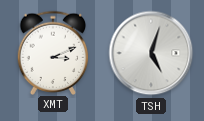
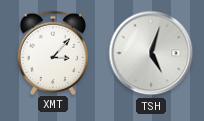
XMT: 3:11 -> 3:07
